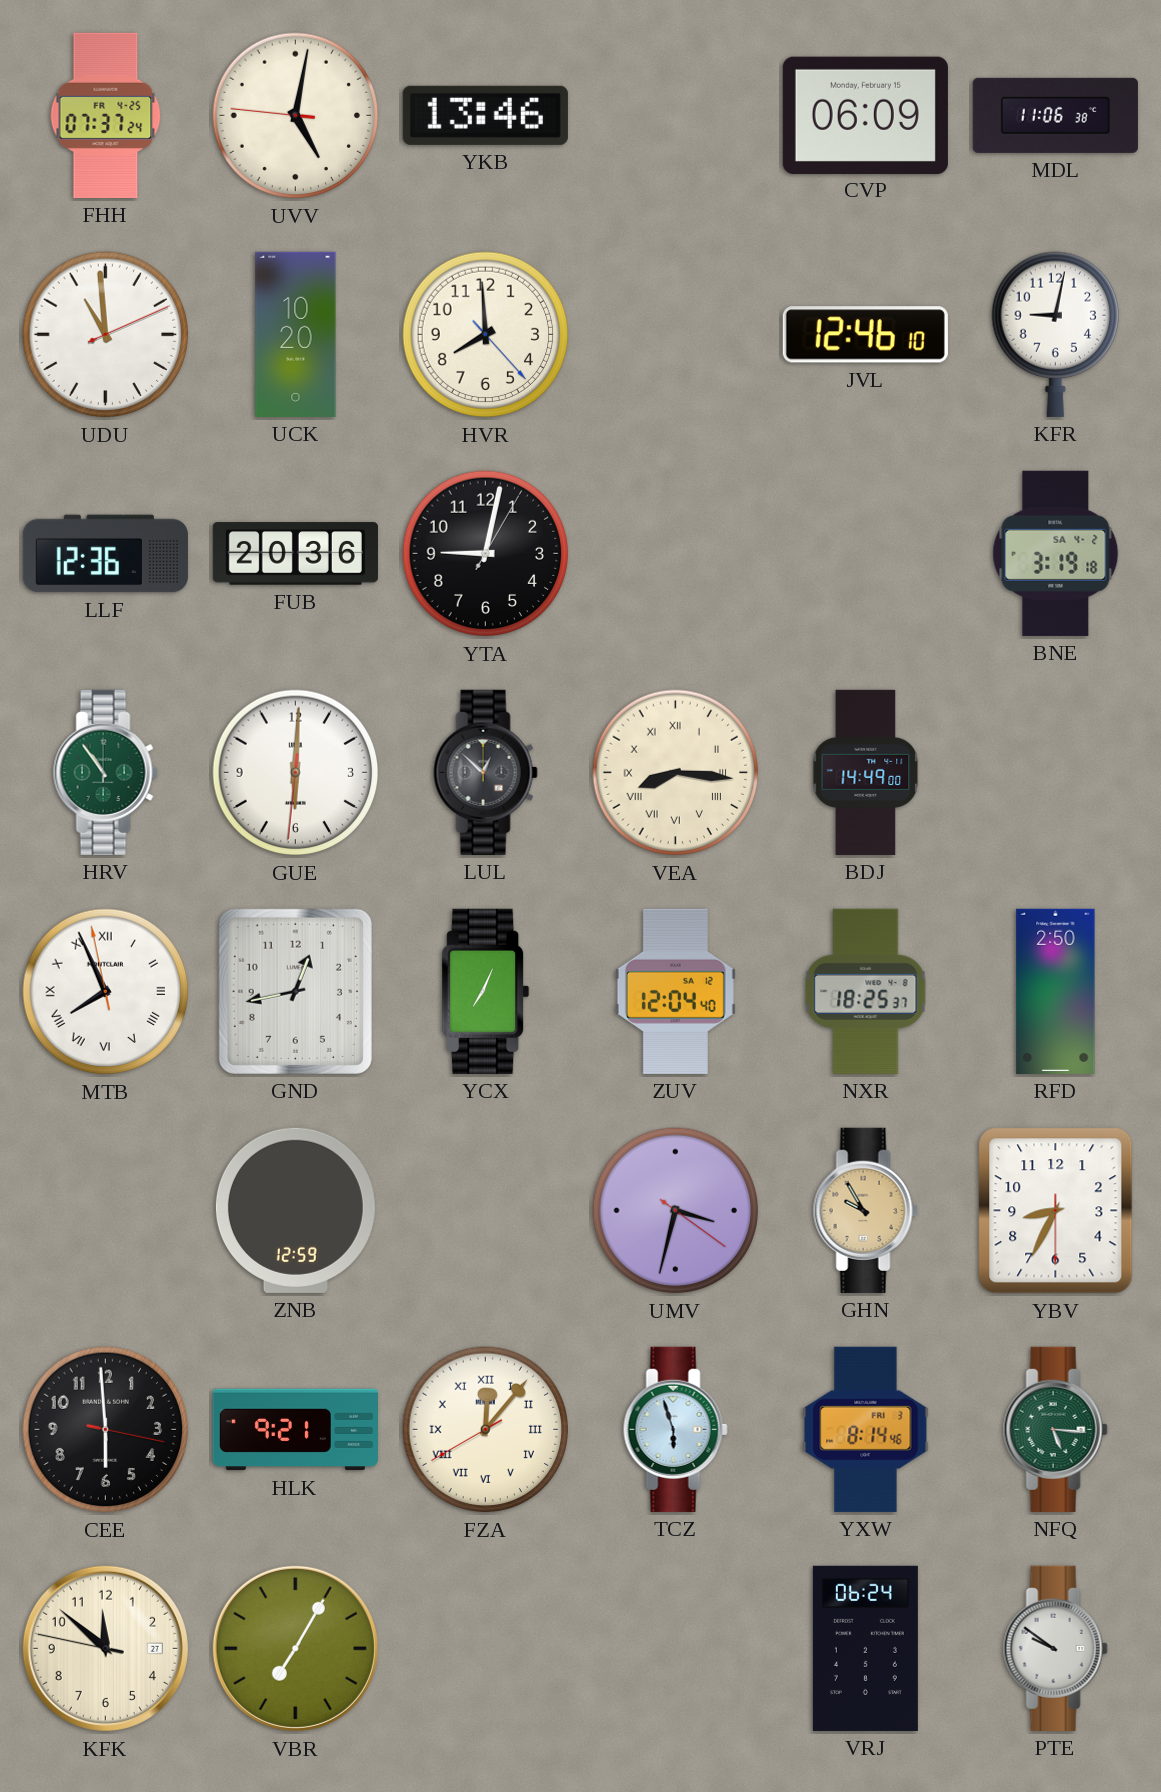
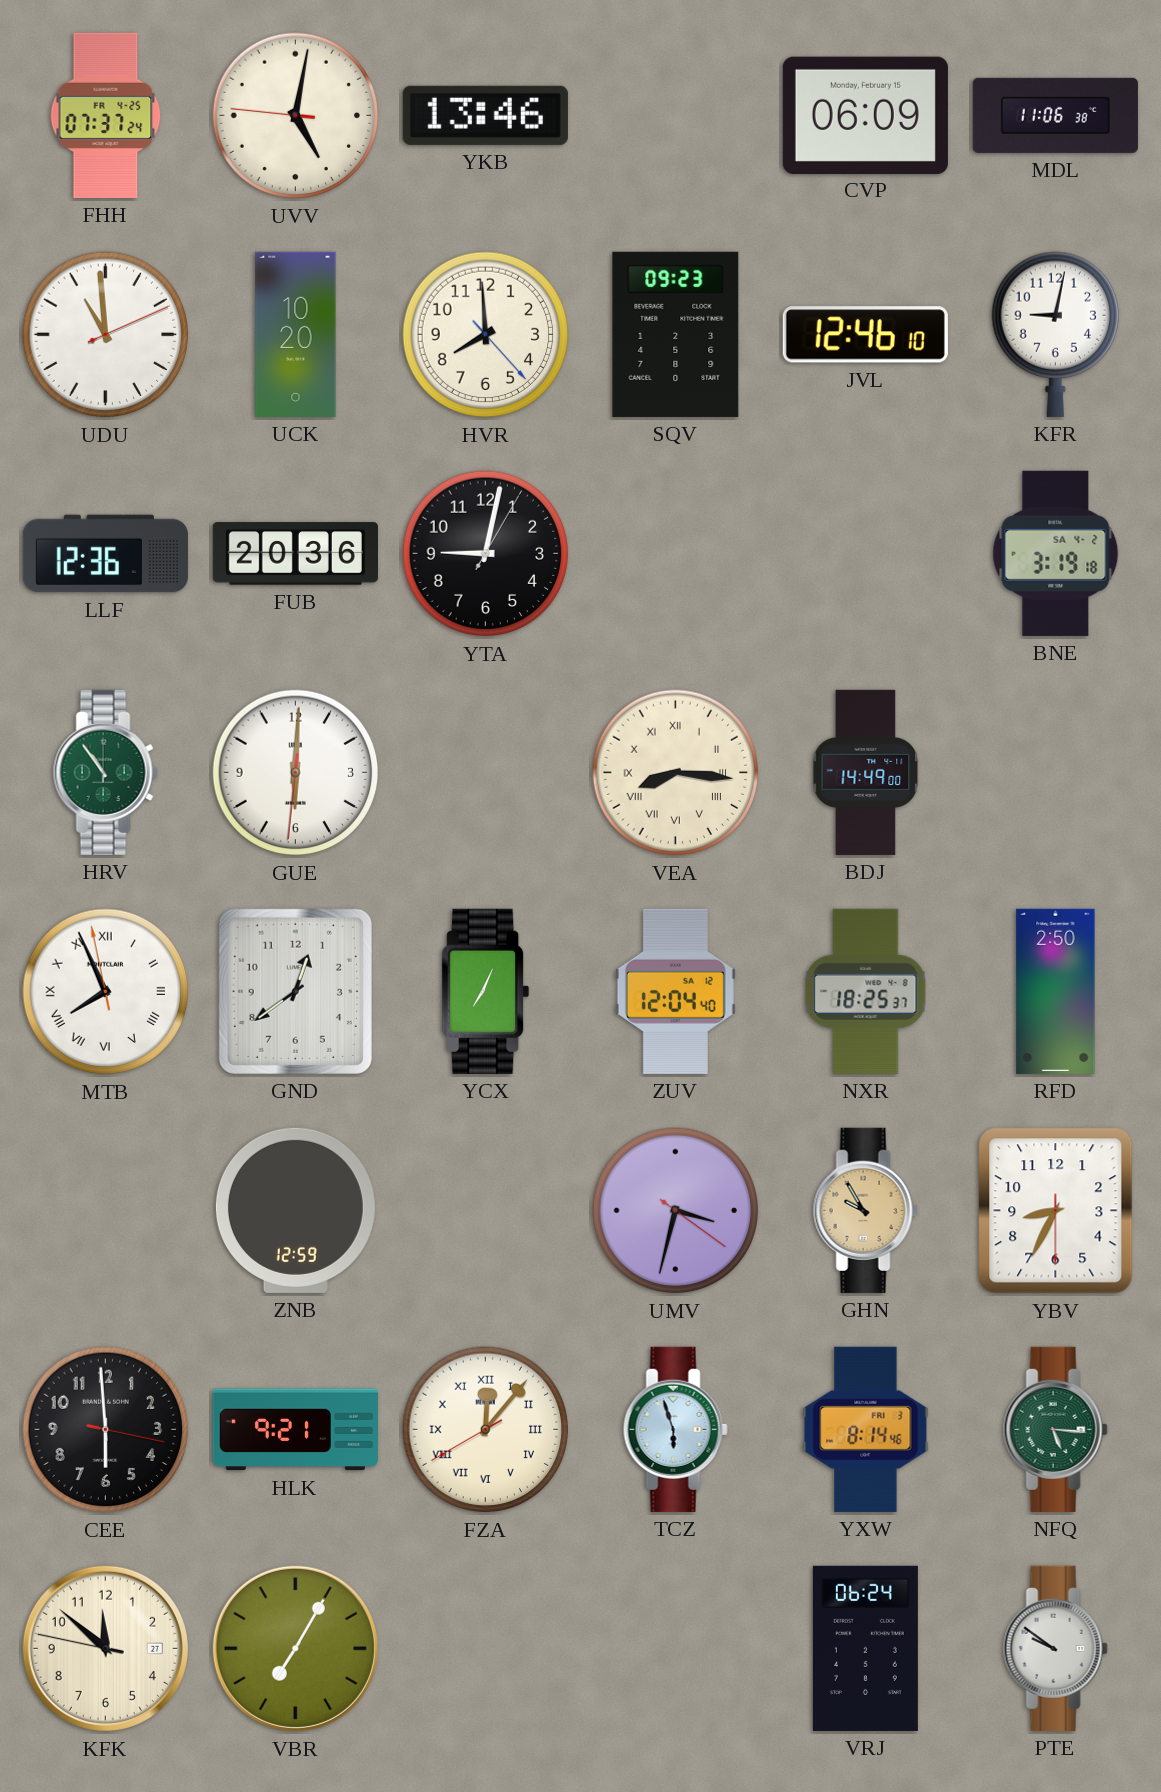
SQV: none -> 09:23
LUL: 12:52 -> none
GND: 12:43 -> 12:39
